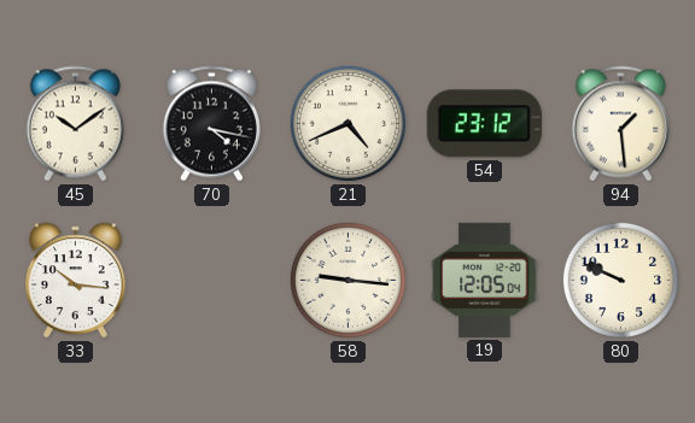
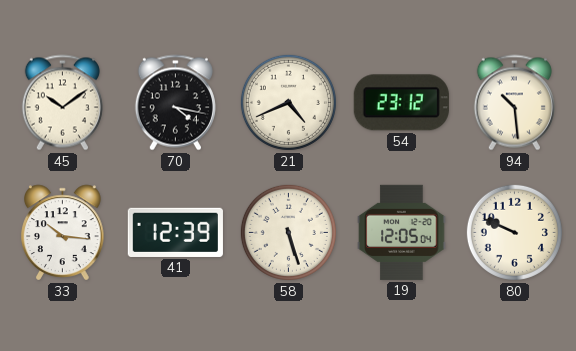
94: 1:29 -> 10:29
41: none -> 12:39
58: 9:16 -> 5:27
